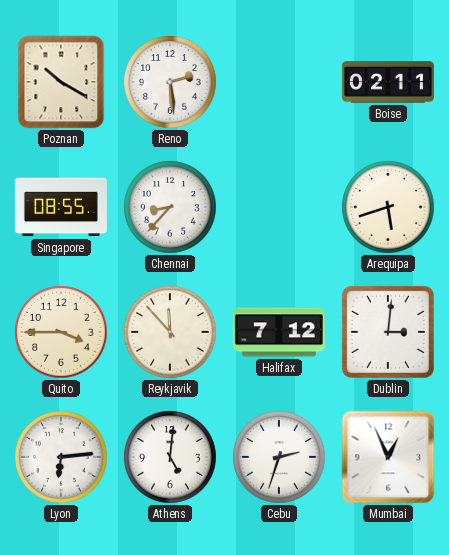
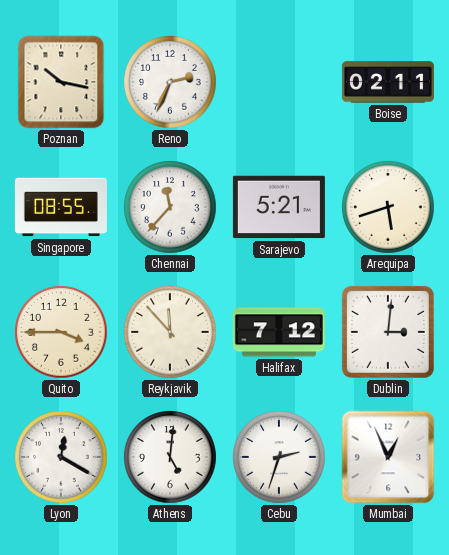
Poznan: 10:20 -> 10:17
Reno: 2:29 -> 2:34
Chennai: 8:37 -> 11:37
Sarajevo: none -> 5:21
Lyon: 6:14 -> 12:20
